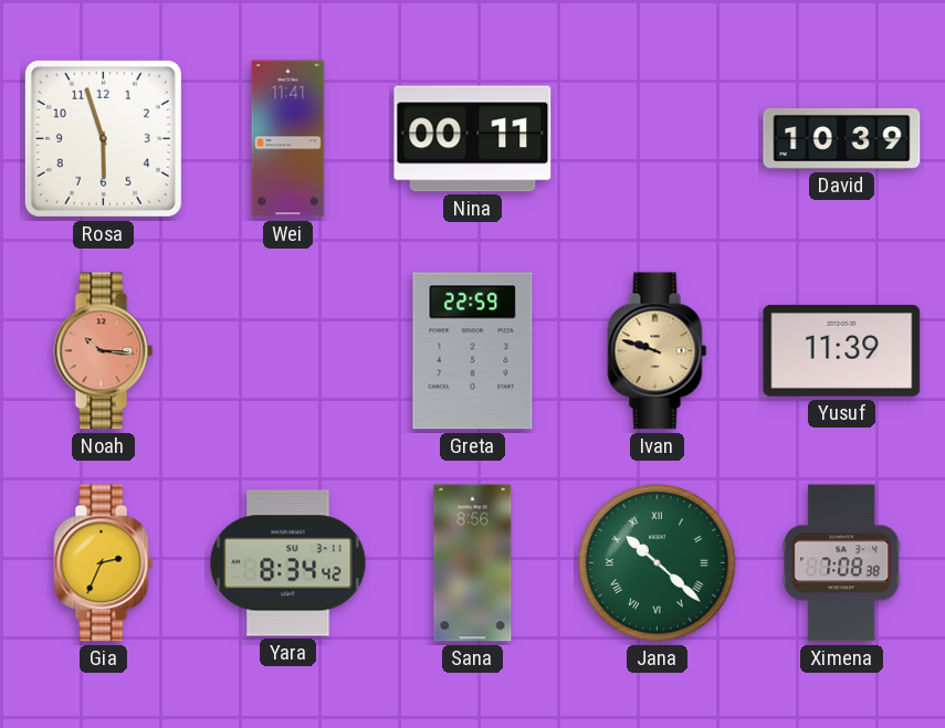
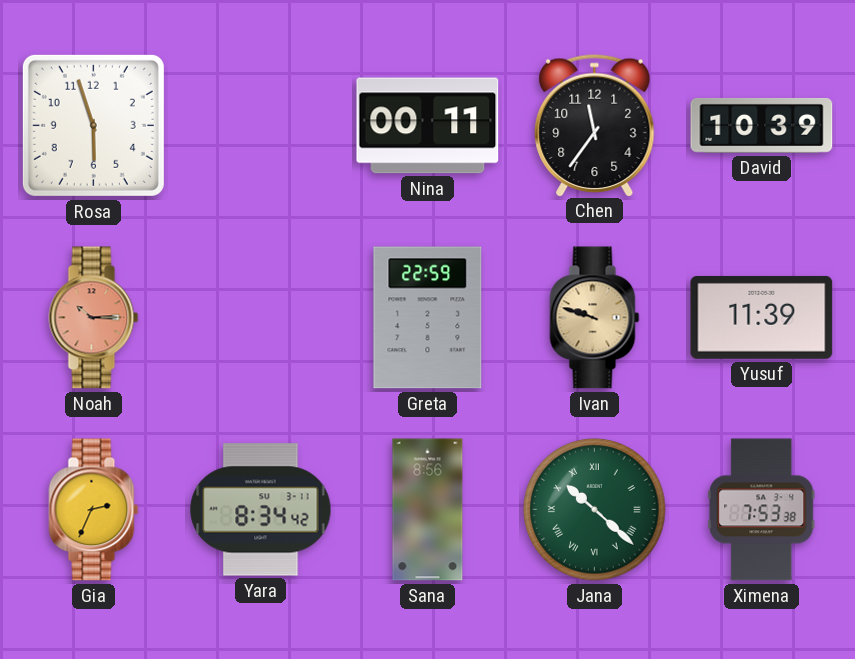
Wei: 11:41 -> none
Chen: none -> 11:36
Noah: 10:16 -> 10:15
Ximena: 7:08 -> 7:53
